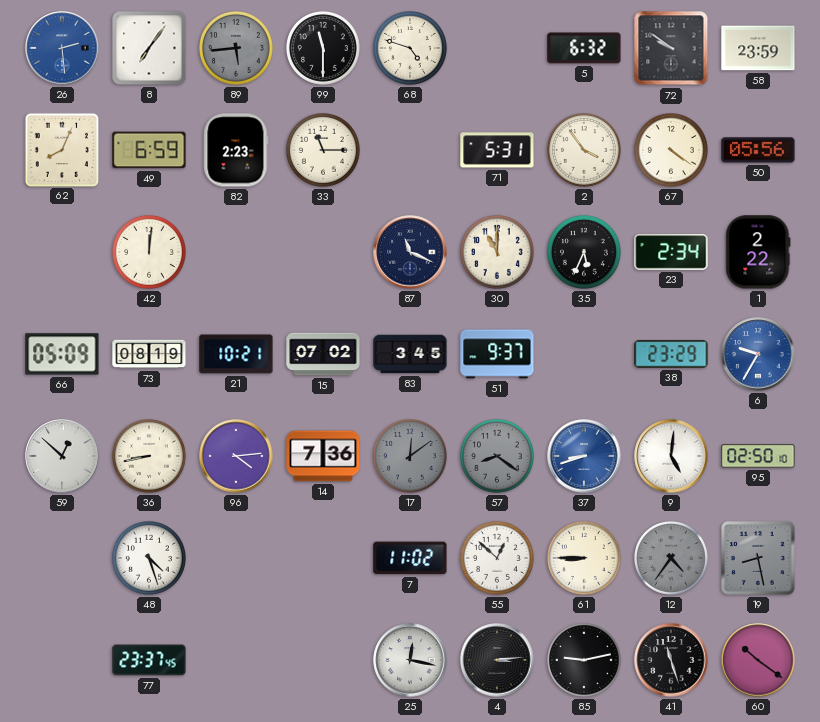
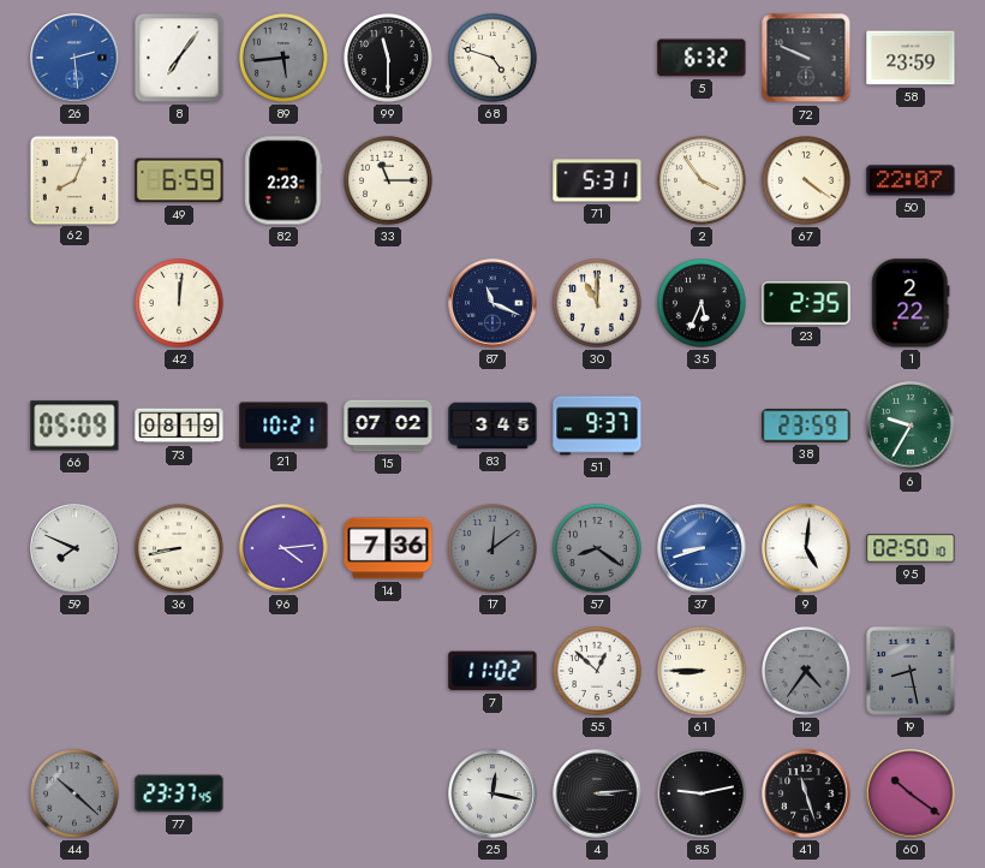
72: 9:51 -> 9:49
50: 05:56 -> 22:07
23: 2:34 -> 2:35
38: 23:29 -> 23:59
6 dial: blue -> green
59: 12:52 -> 7:49
48: 4:27 -> none
44: none -> 10:22
